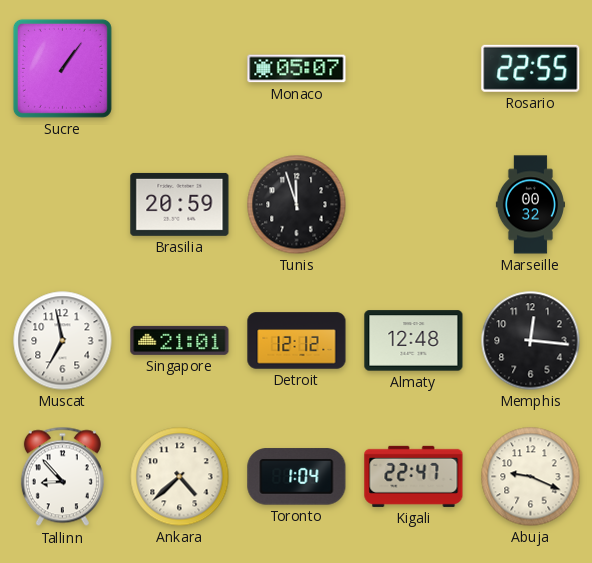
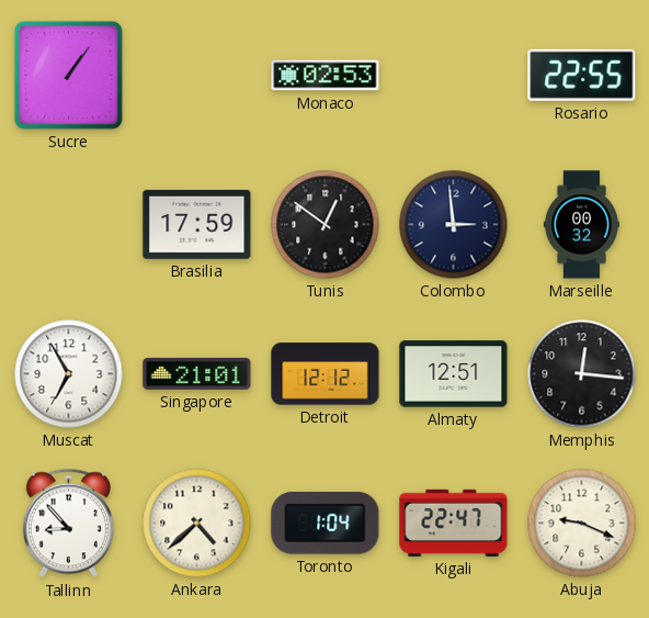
Monaco: 05:07 -> 02:53
Brasilia: 20:59 -> 17:59
Tunis: 11:57 -> 12:51
Colombo: none -> 2:59
Muscat: 6:58 -> 6:55
Almaty: 12:48 -> 12:51
